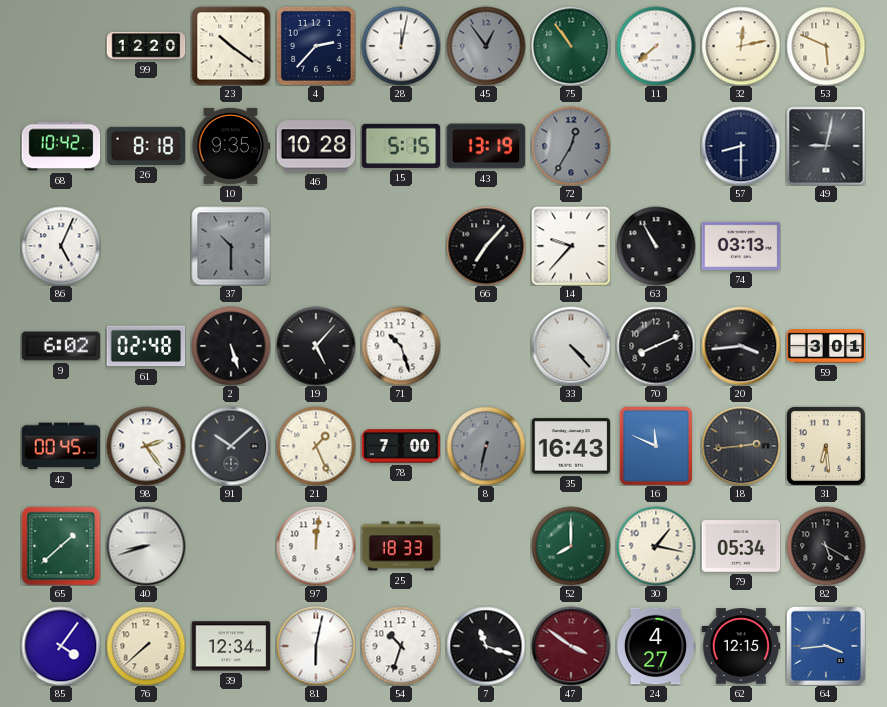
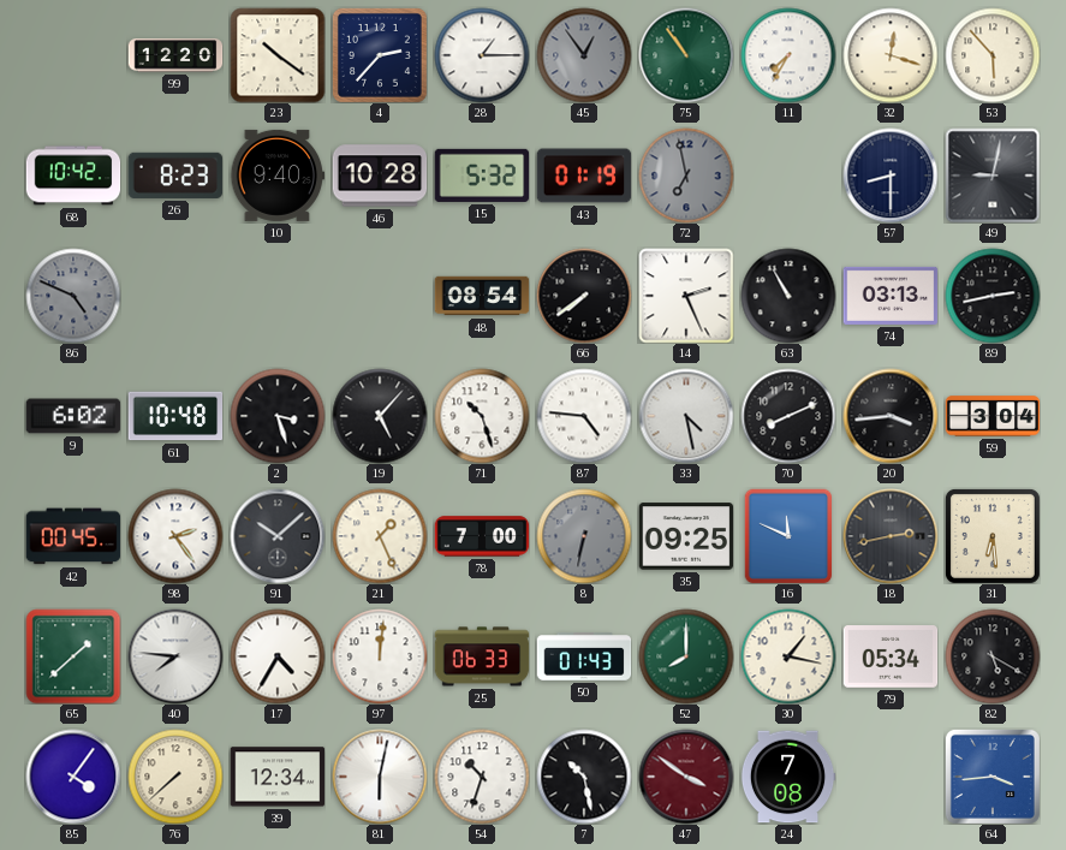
28: 12:02 -> 1:15
11: 7:38 -> 7:35
32: 12:13 -> 12:18
53: 5:49 -> 5:53
26: 8:18 -> 8:23
10: 9:35 -> 9:40
15: 5:15 -> 5:32
43: 13:19 -> 01:19
72: 12:35 -> 6:58
86: 5:04 -> 4:49
86 dial: white -> grey
37: 10:30 -> none
48: none -> 08:54
66: 7:07 -> 7:39
14: 9:37 -> 2:26
89: none -> 2:43
61: 02:48 -> 10:48
2: 5:27 -> 3:27
87: none -> 4:46
33: 4:23 -> 4:28
59: 3:01 -> 3:04
35: 16:43 -> 09:25
18: 2:44 -> 2:43
40: 8:42 -> 7:46
17: none -> 4:35
25: 18:33 -> 06:33
50: none -> 01:43
7: 11:18 -> 10:28
24: 4:27 -> 7:08
62: 12:15 -> none
